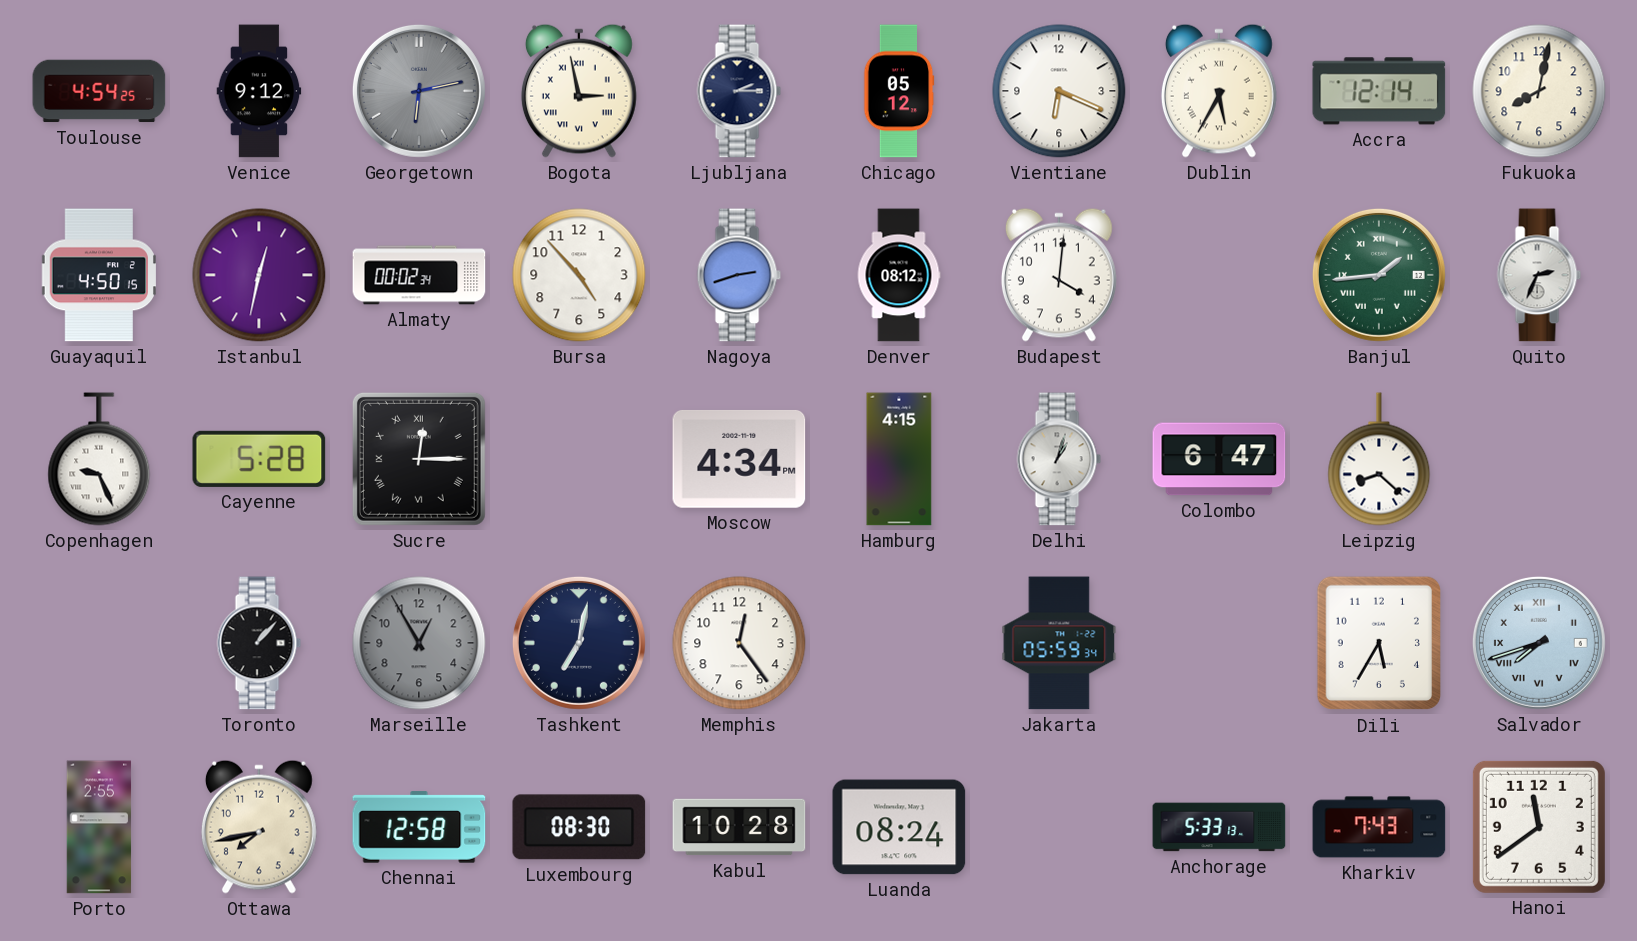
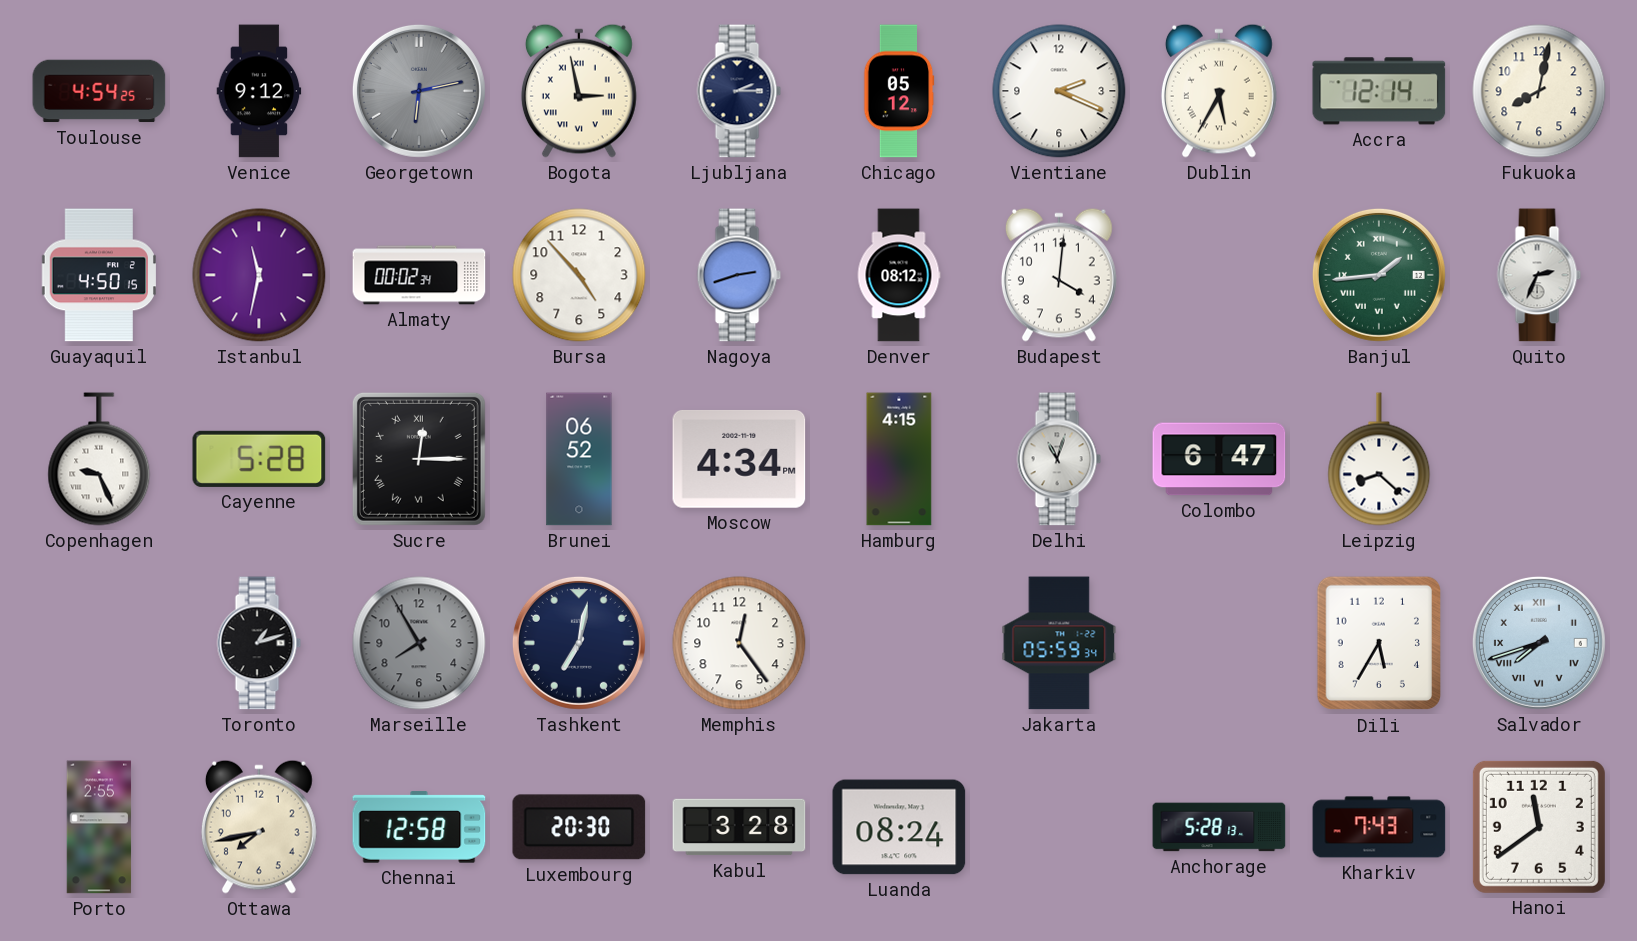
Vientiane: 6:19 -> 2:19
Istanbul: 12:32 -> 11:32
Brunei: none -> 06:52
Delhi: 1:03 -> 11:03
Toronto: 1:07 -> 1:12
Marseille: 12:55 -> 7:55
Luxembourg: 08:30 -> 20:30
Kabul: 10:28 -> 3:28
Anchorage: 5:33 -> 5:28
